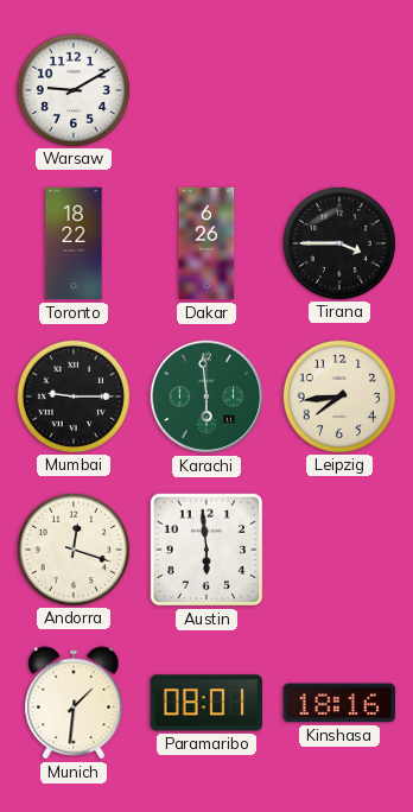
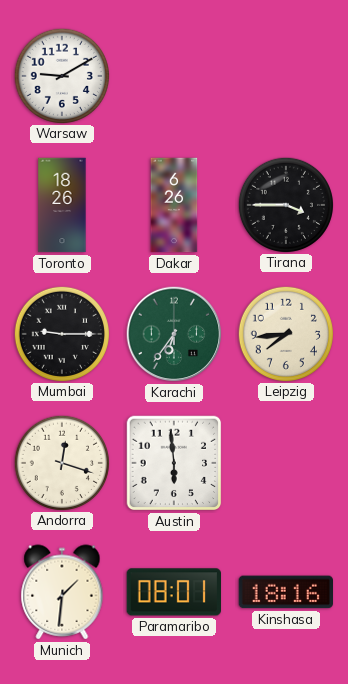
Toronto: 18:22 -> 18:26
Karachi: 5:59 -> 6:36
